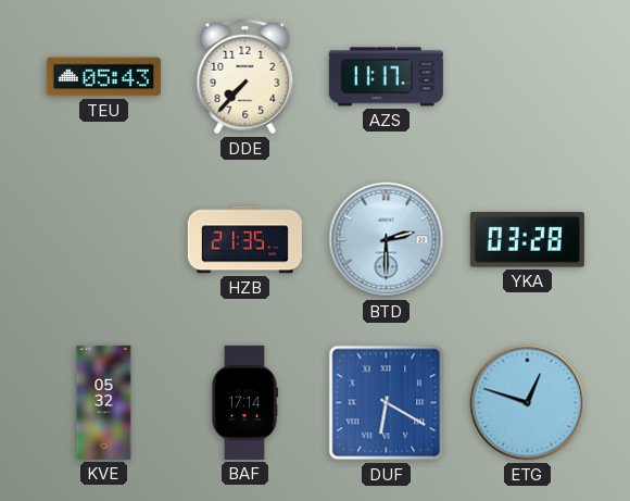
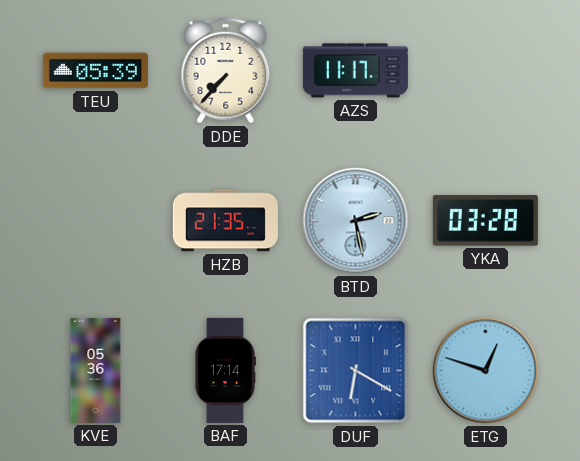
TEU: 05:43 -> 05:39
BTD: 2:30 -> 2:28
KVE: 05:32 -> 05:36
